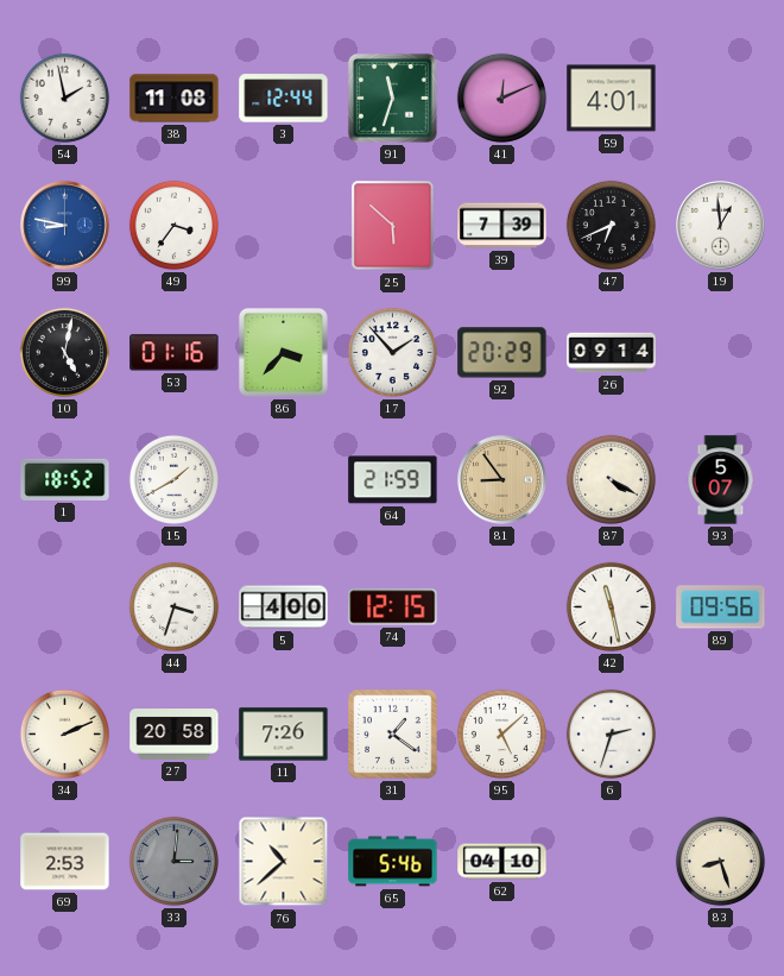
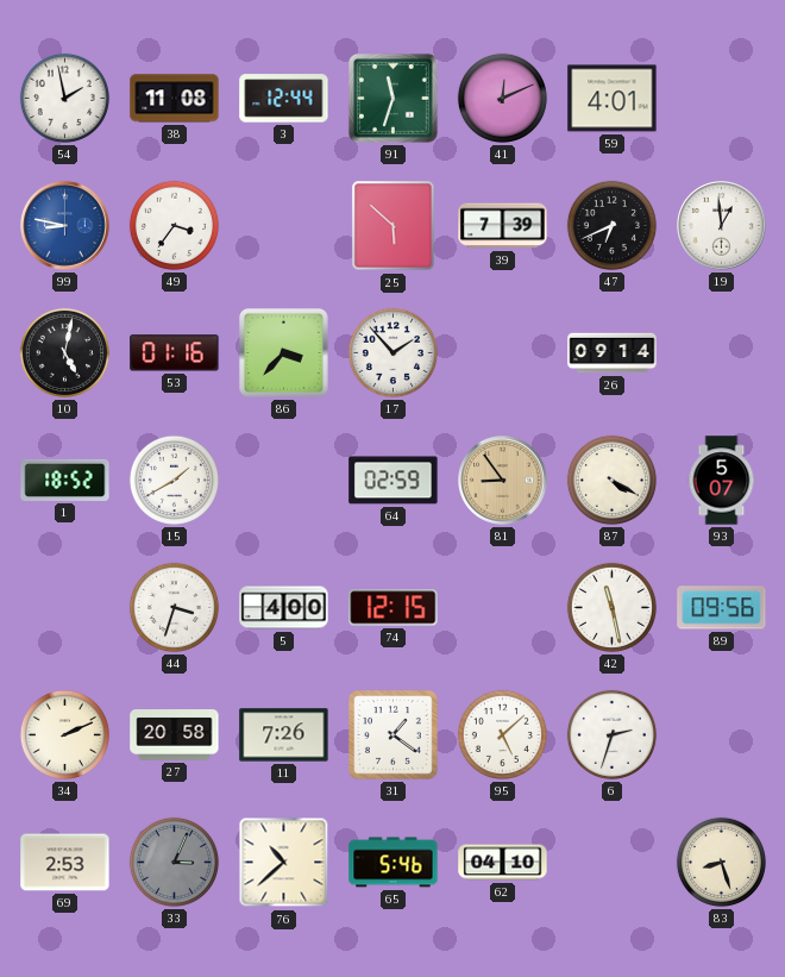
92: 20:29 -> none
64: 21:59 -> 02:59
33: 3:01 -> 3:04
